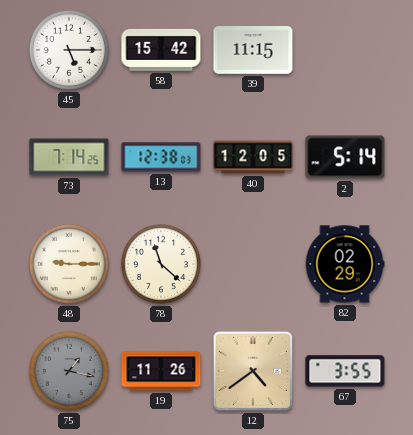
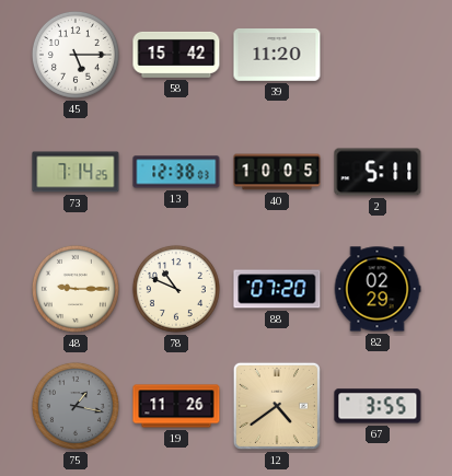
39: 11:15 -> 11:20
40: 12:05 -> 10:05
2: 5:14 -> 5:11
78: 11:22 -> 10:49
88: none -> 07:20
